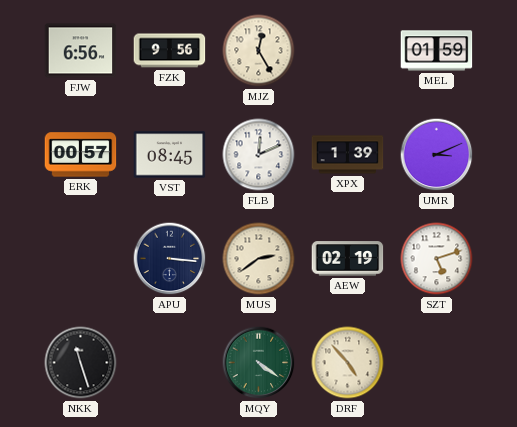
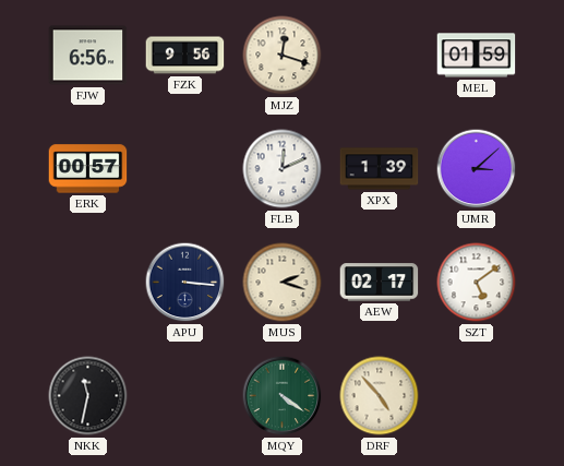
MJZ: 12:25 -> 12:18
VST: 08:45 -> none
UMR: 3:11 -> 3:08
MUS: 2:39 -> 2:18
AEW: 02:19 -> 02:17
SZT: 5:12 -> 5:09
NKK: 11:27 -> 11:32
